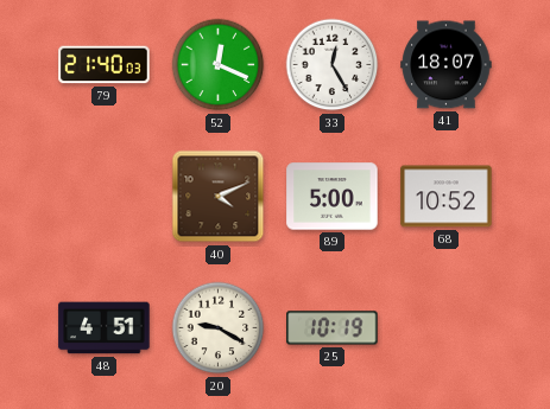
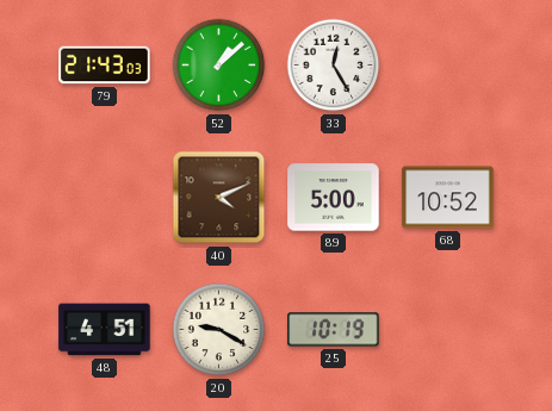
79: 21:40 -> 21:43
52: 12:19 -> 1:08
41: 18:07 -> none
